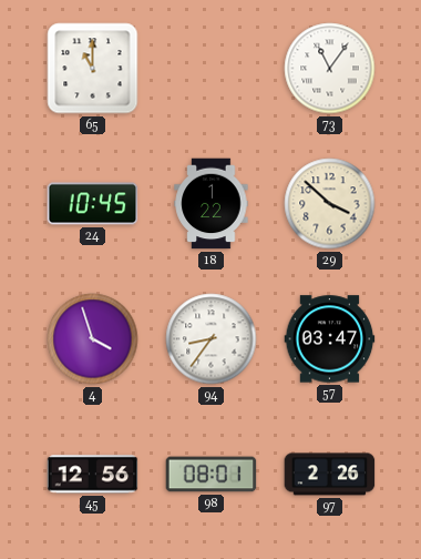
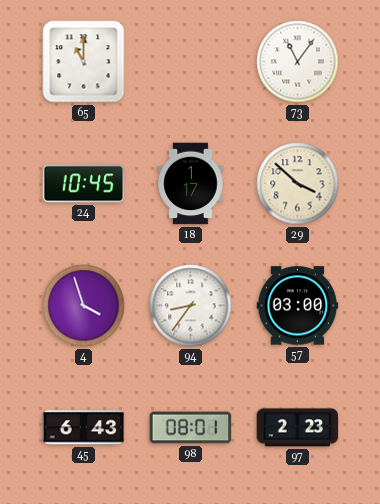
18: 1:22 -> 1:17
57: 03:47 -> 03:00
45: 12:56 -> 6:43
97: 2:26 -> 2:23
